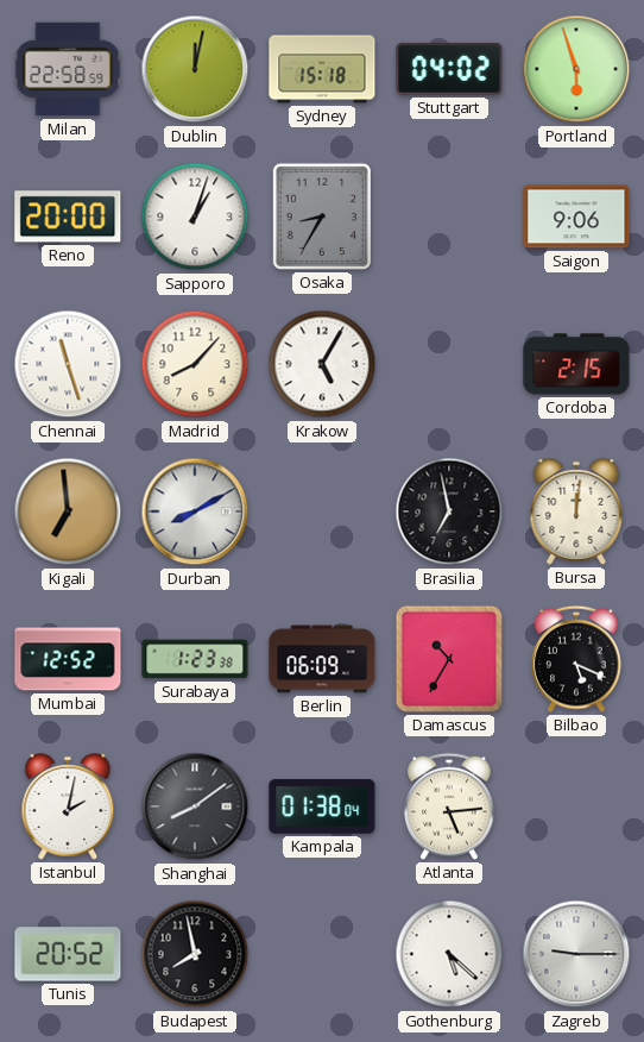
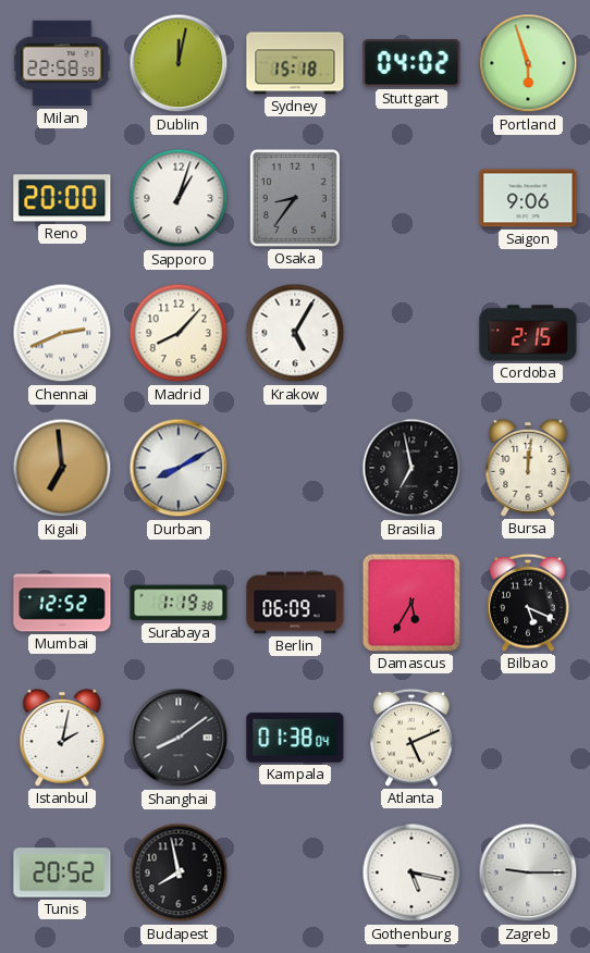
Osaka: 8:35 -> 8:36
Chennai: 11:27 -> 2:41
Surabaya: 1:23 -> 1:19
Damascus: 10:35 -> 5:35
Atlanta: 5:14 -> 5:11
Gothenburg: 5:22 -> 5:17
